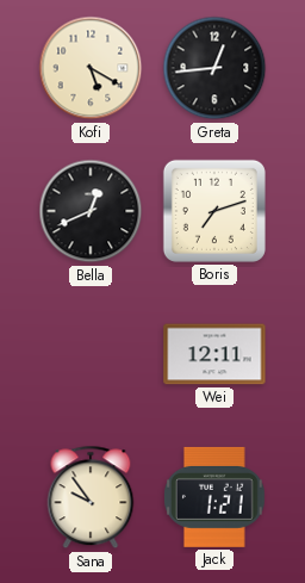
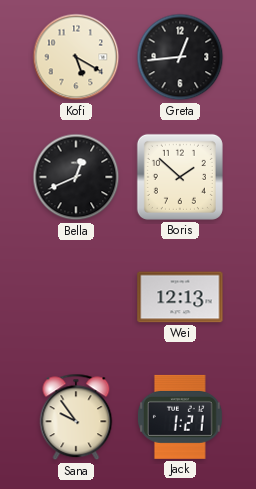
Boris: 7:12 -> 1:52
Wei: 12:11 -> 12:13
